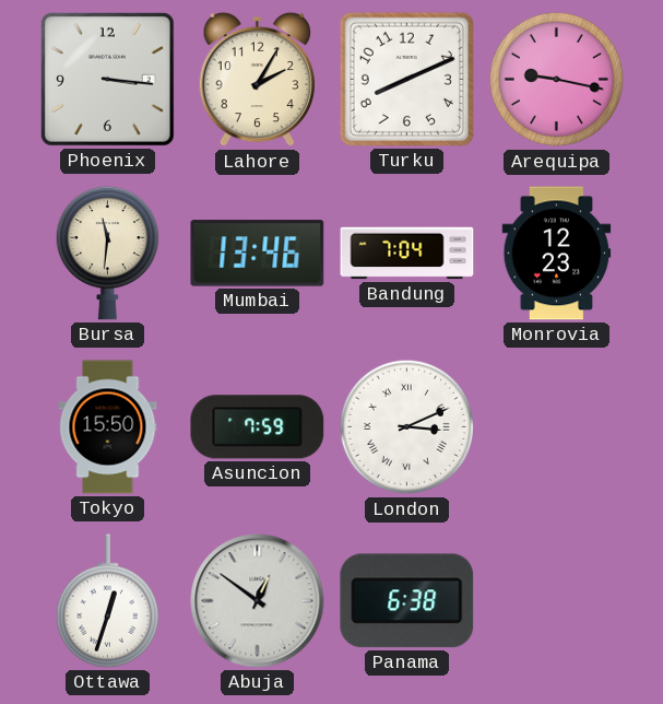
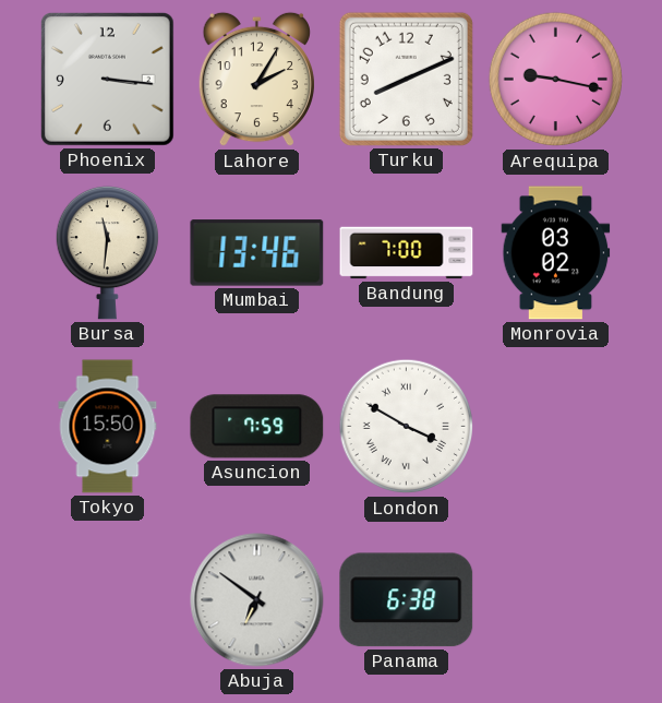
Bandung: 7:04 -> 7:00
Monrovia: 12:23 -> 03:02
London: 3:11 -> 3:50
Ottawa: 12:33 -> none
Abuja: 12:51 -> 6:51
